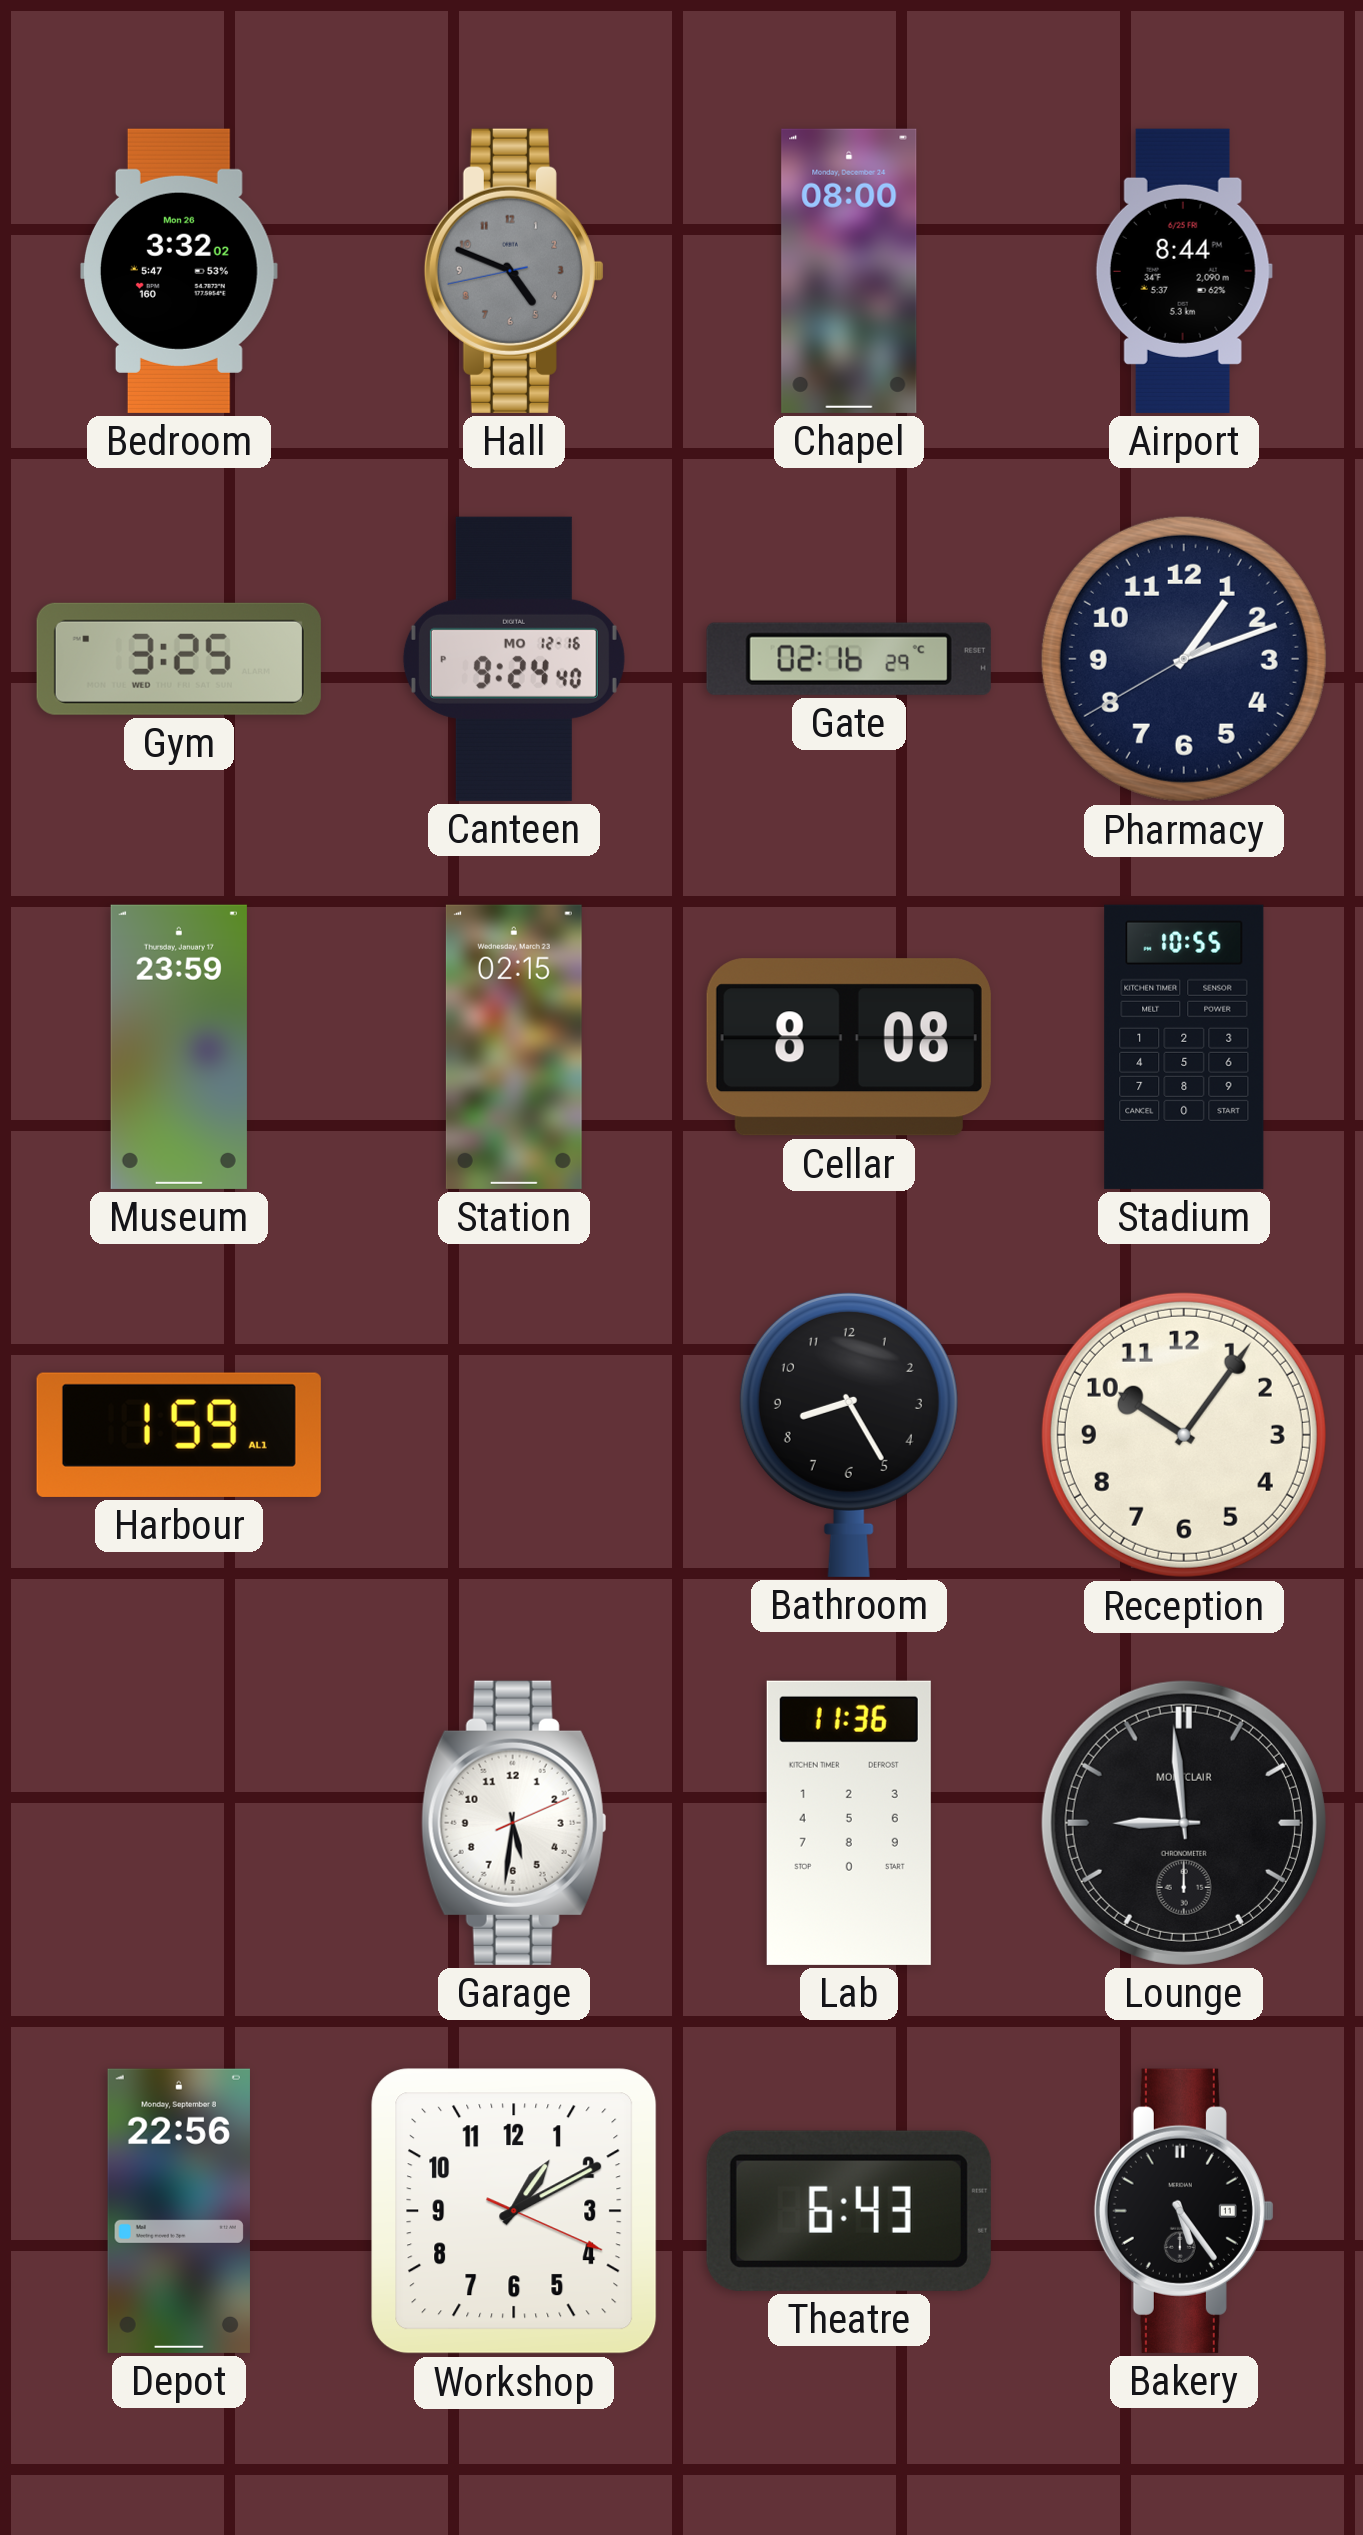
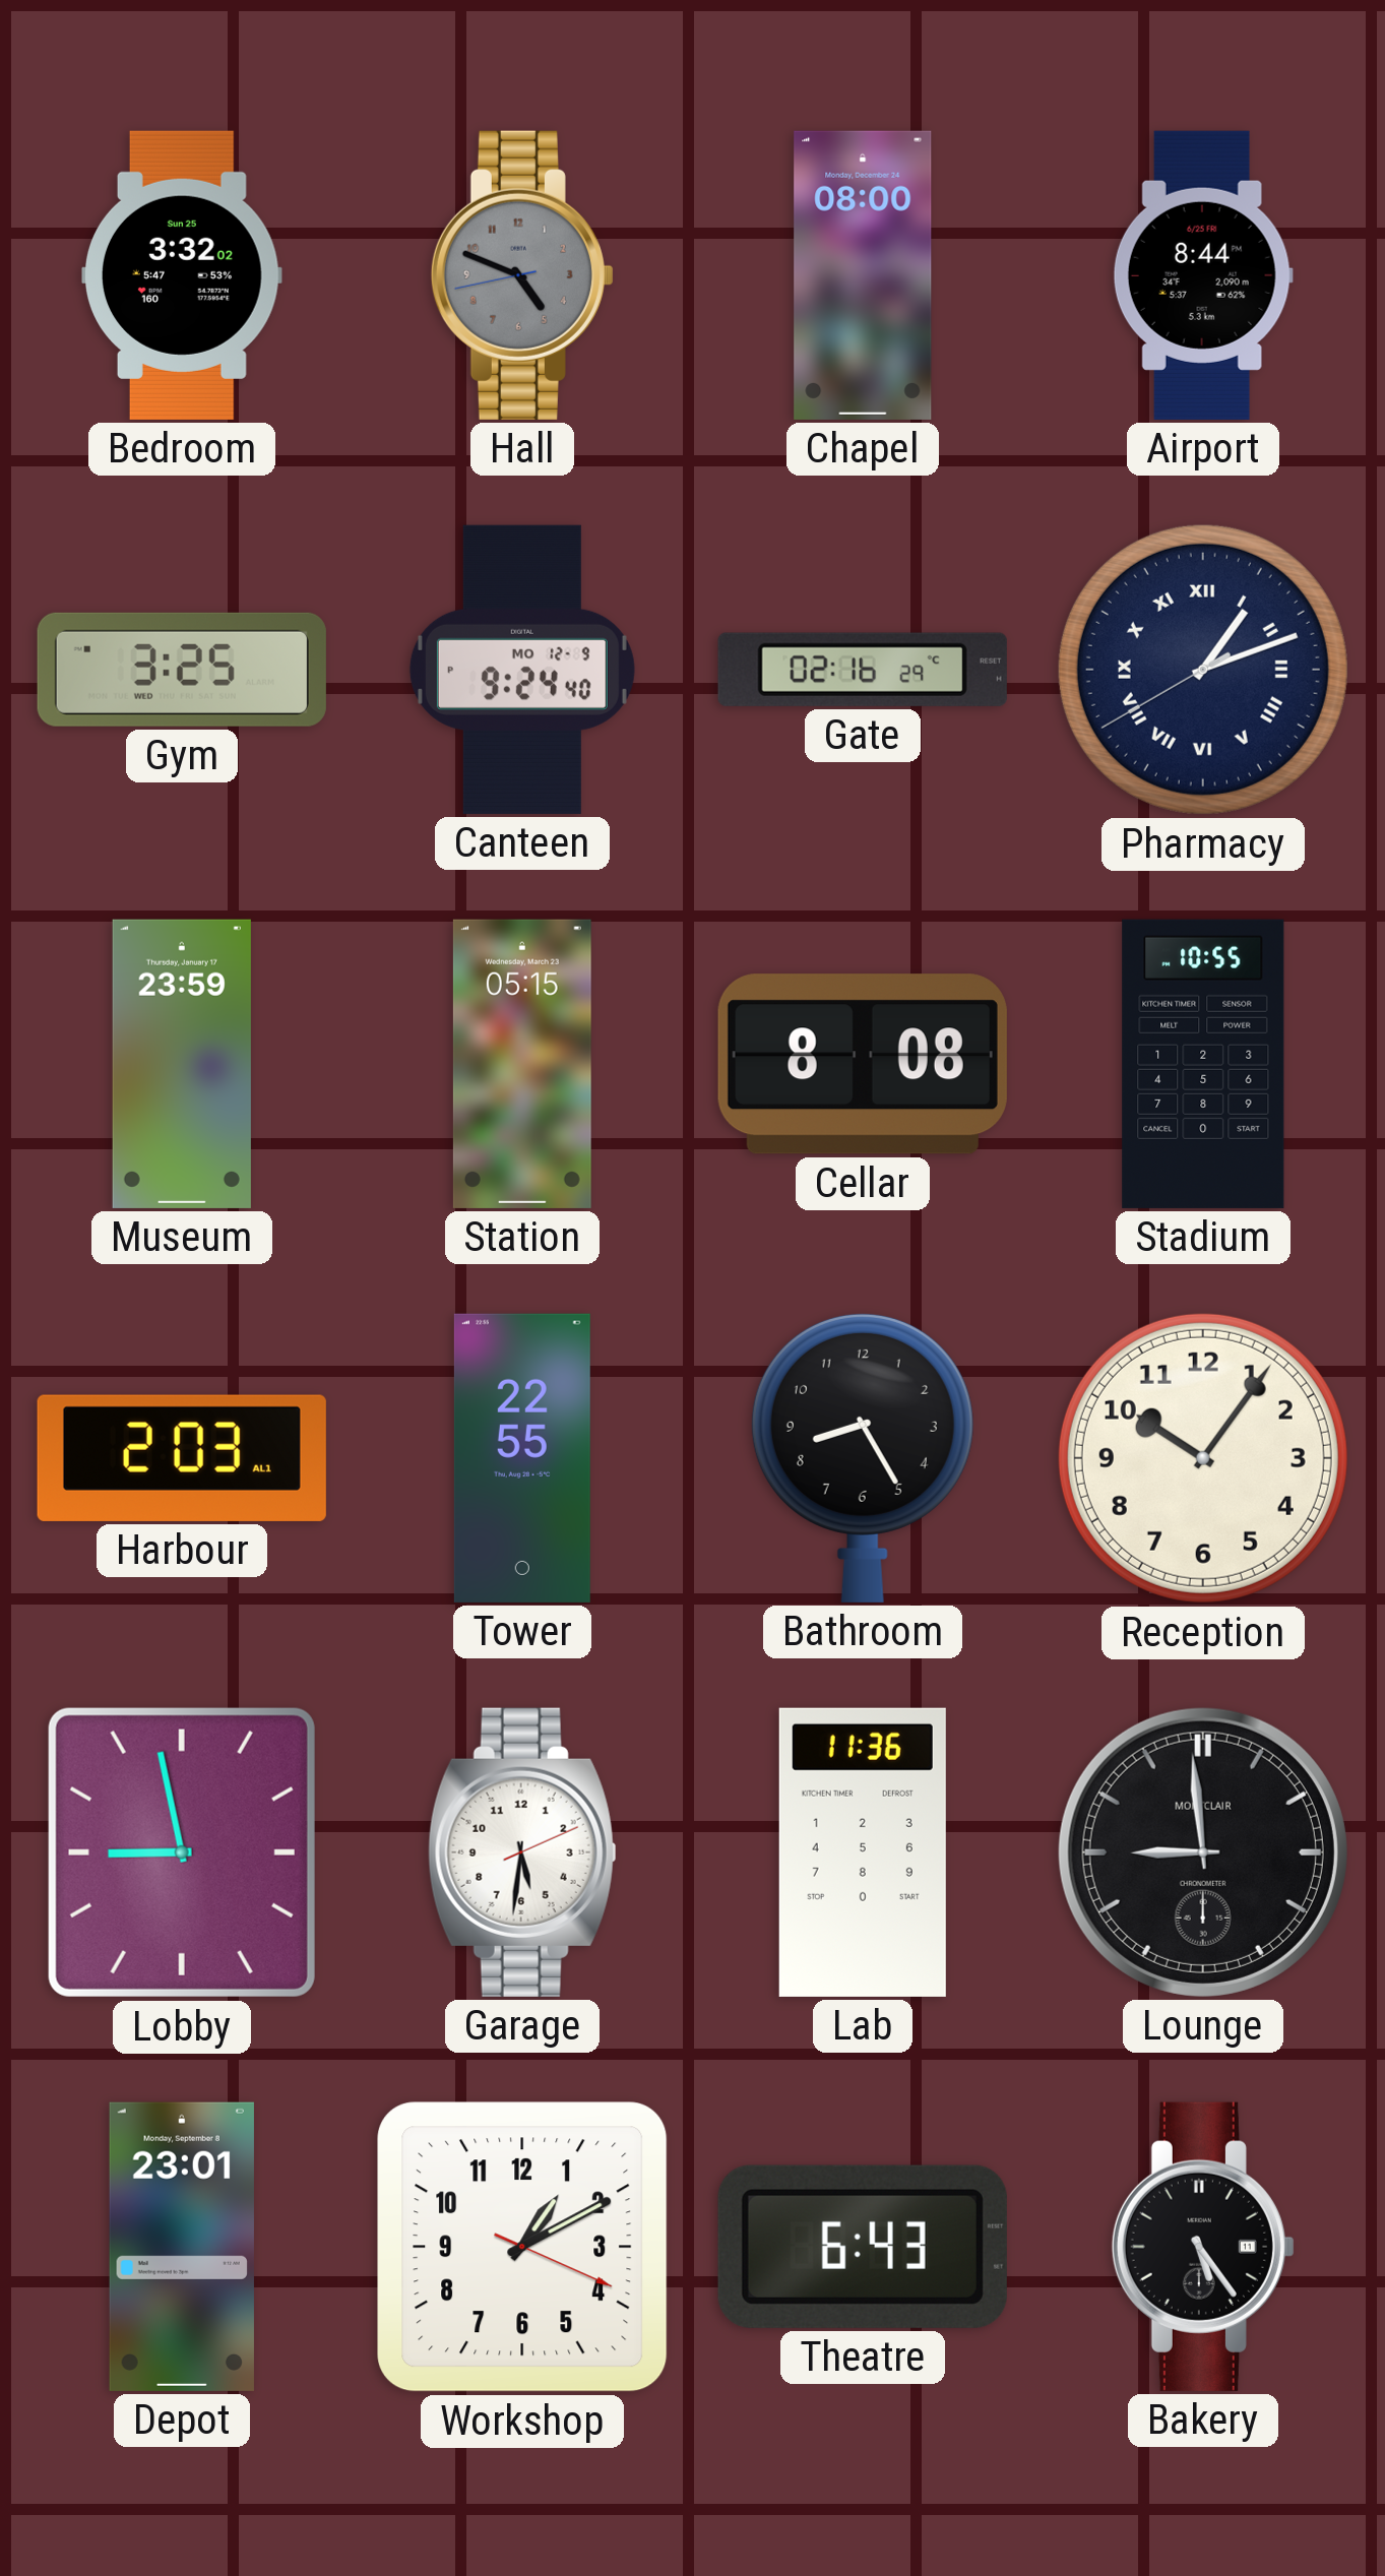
Bedroom date: Mon 26 -> Sun 25
Canteen date: MO 12-16 -> MO 12-9
Pharmacy numerals: Arabic -> Roman
Station: 02:15 -> 05:15
Harbour: 1:59 -> 2:03
Tower: none -> 22:55
Lobby: none -> 8:58
Depot: 22:56 -> 23:01
